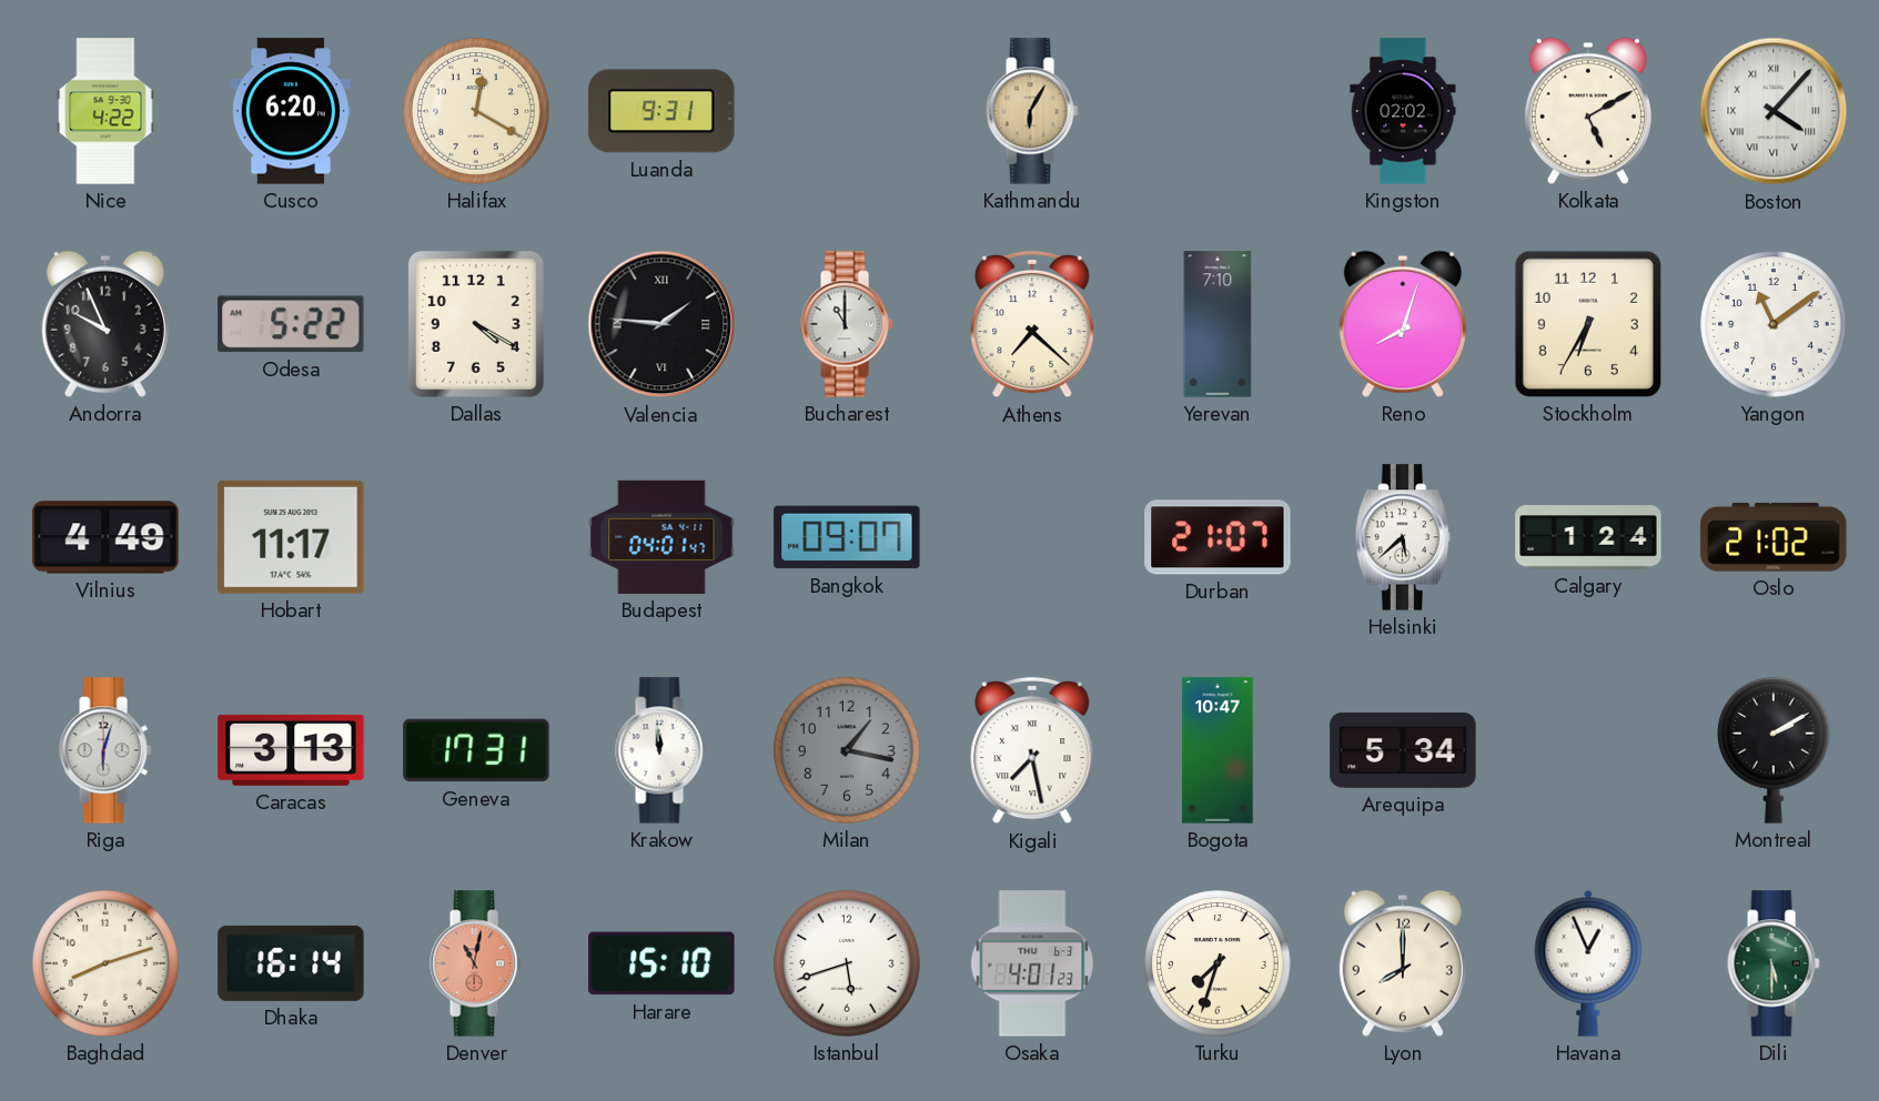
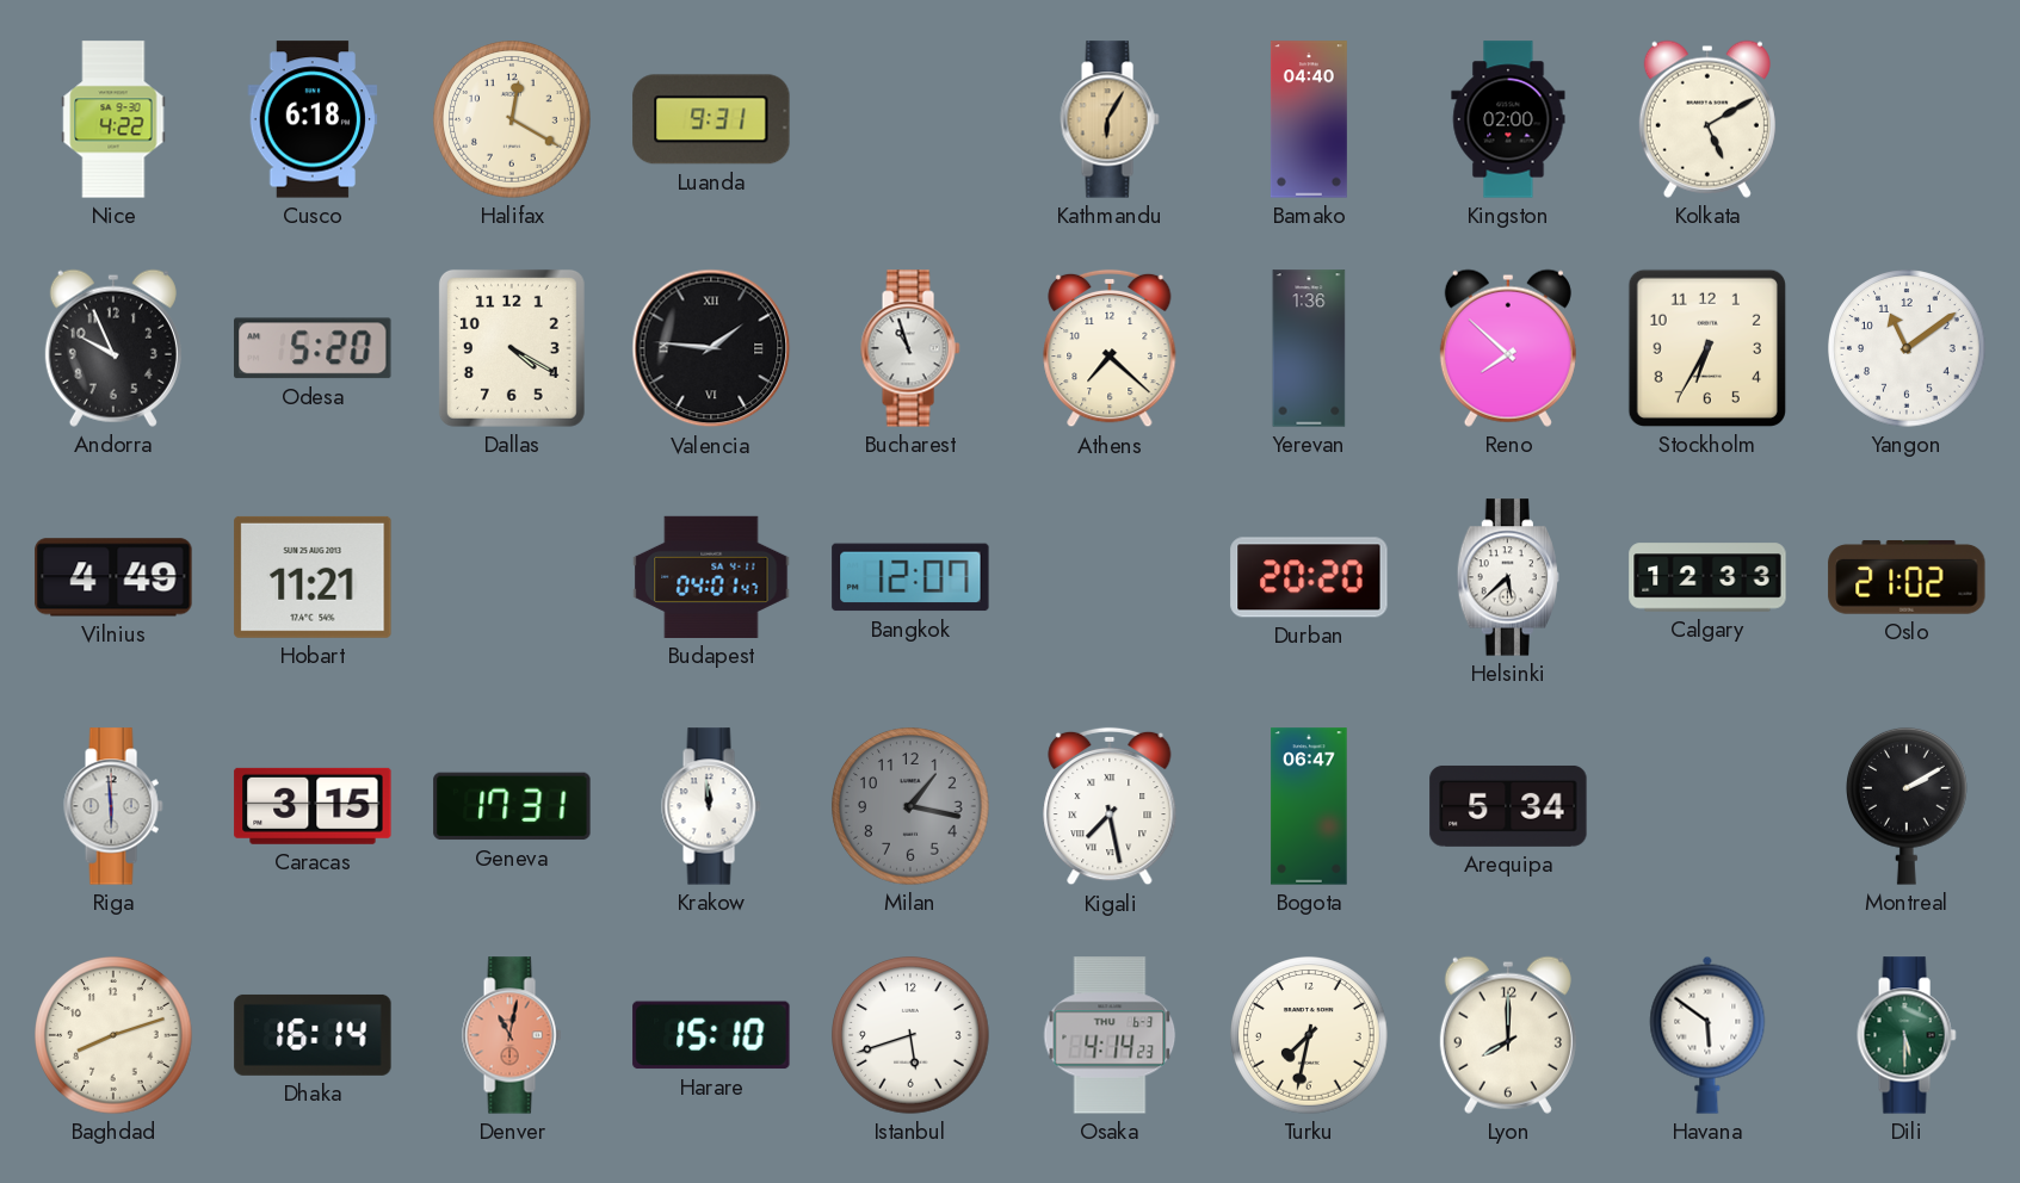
Cusco: 6:20 -> 6:18
Bamako: none -> 04:40
Kingston: 02:02 -> 02:00
Boston: 4:07 -> none
Odesa: 5:22 -> 5:20
Bucharest: 11:00 -> 10:57
Yerevan: 7:10 -> 1:36
Reno: 8:03 -> 7:52
Hobart: 11:17 -> 11:21
Bangkok: 09:07 -> 12:07
Durban: 21:07 -> 20:20
Calgary: 1:24 -> 12:33
Riga: 6:03 -> 5:59
Caracas: 3:13 -> 3:15
Bogota: 10:47 -> 06:47
Osaka: 4:01 -> 4:14
Turku: 7:33 -> 7:32
Havana: 12:56 -> 5:51
